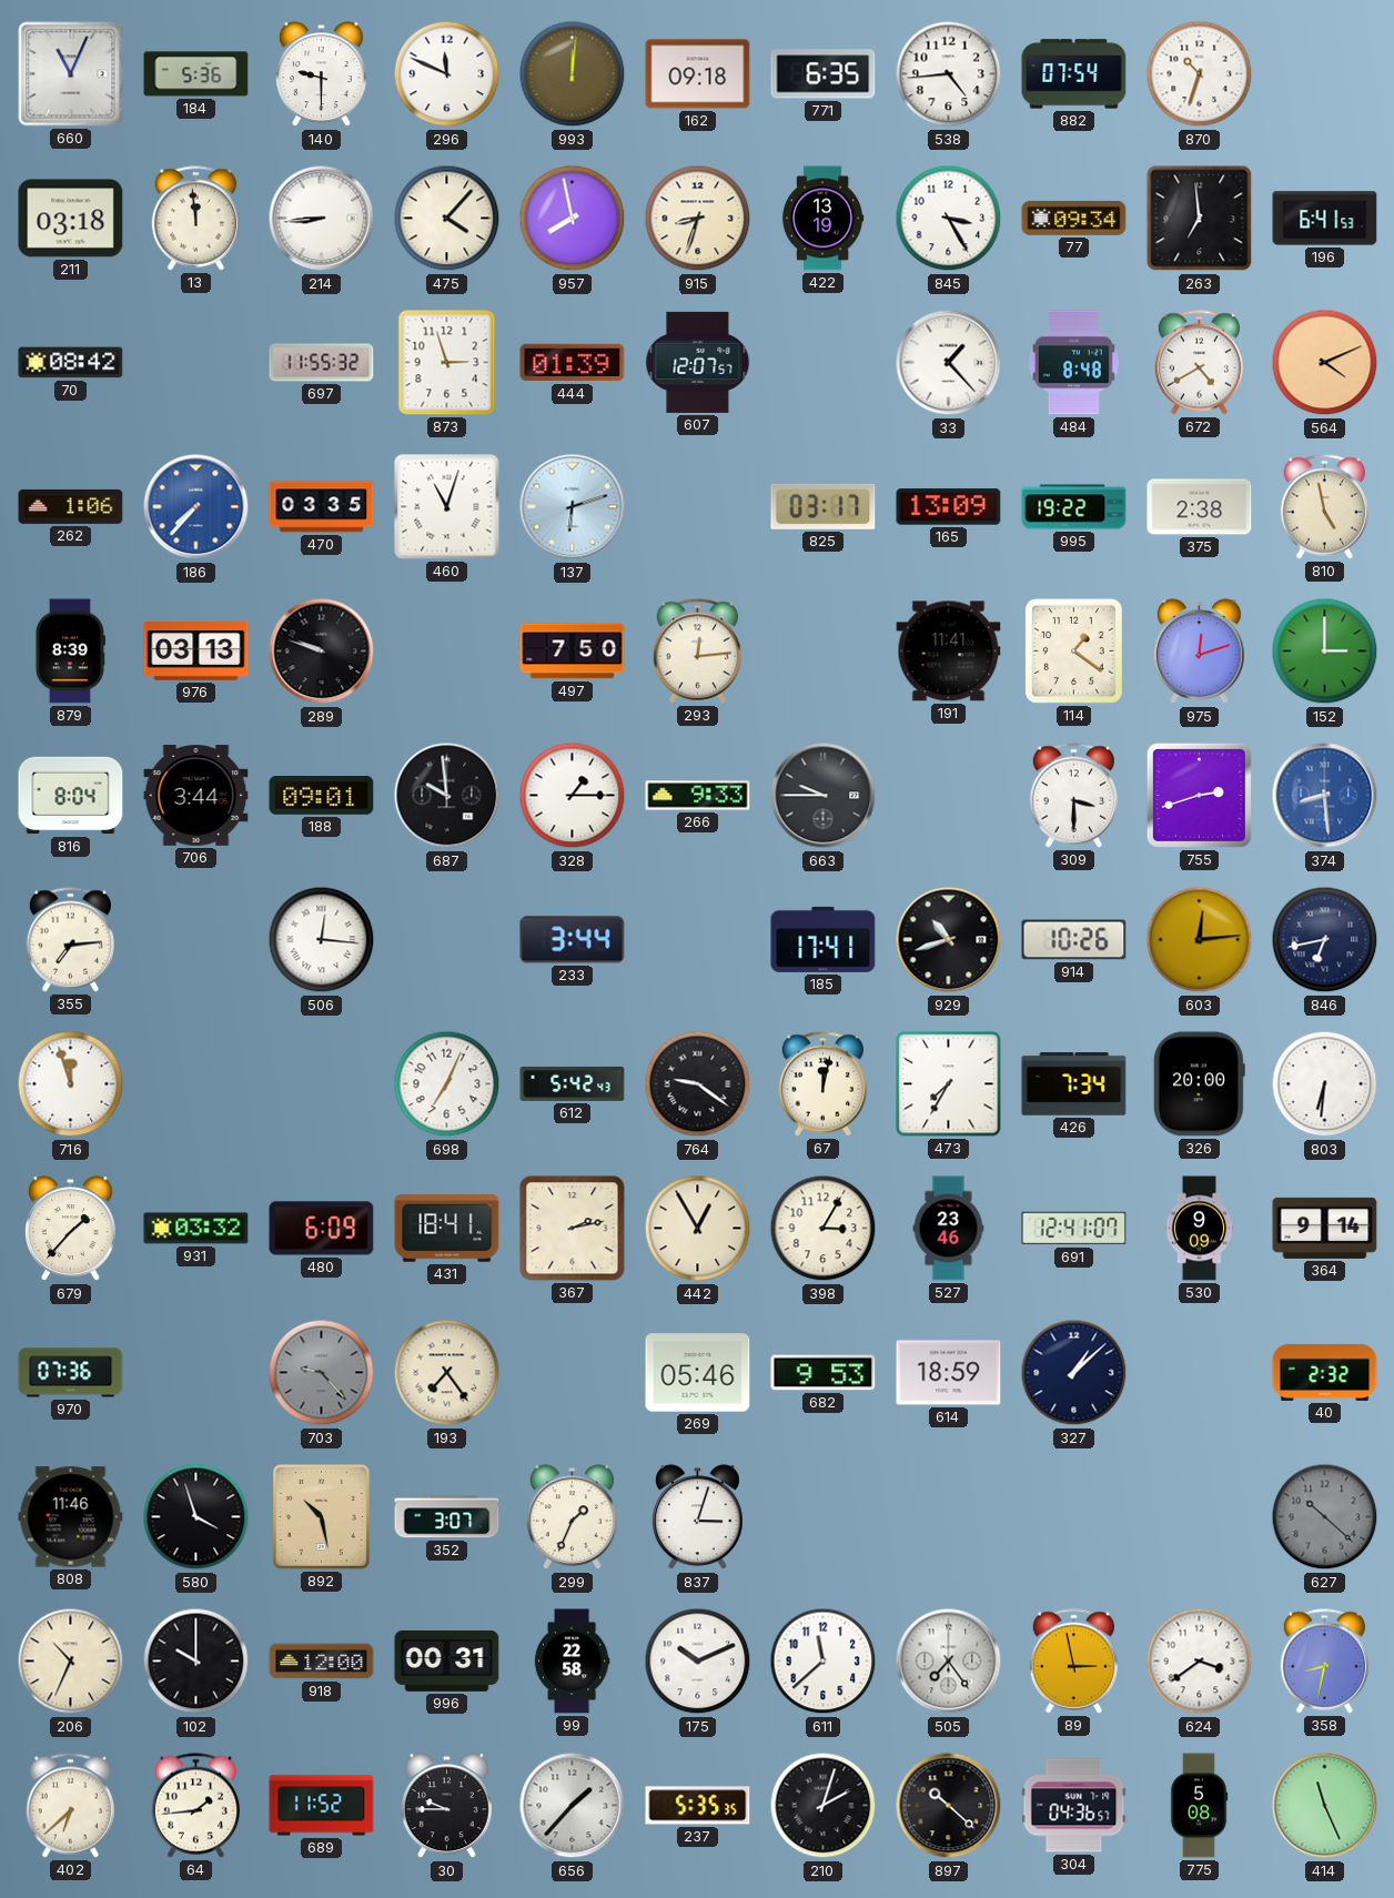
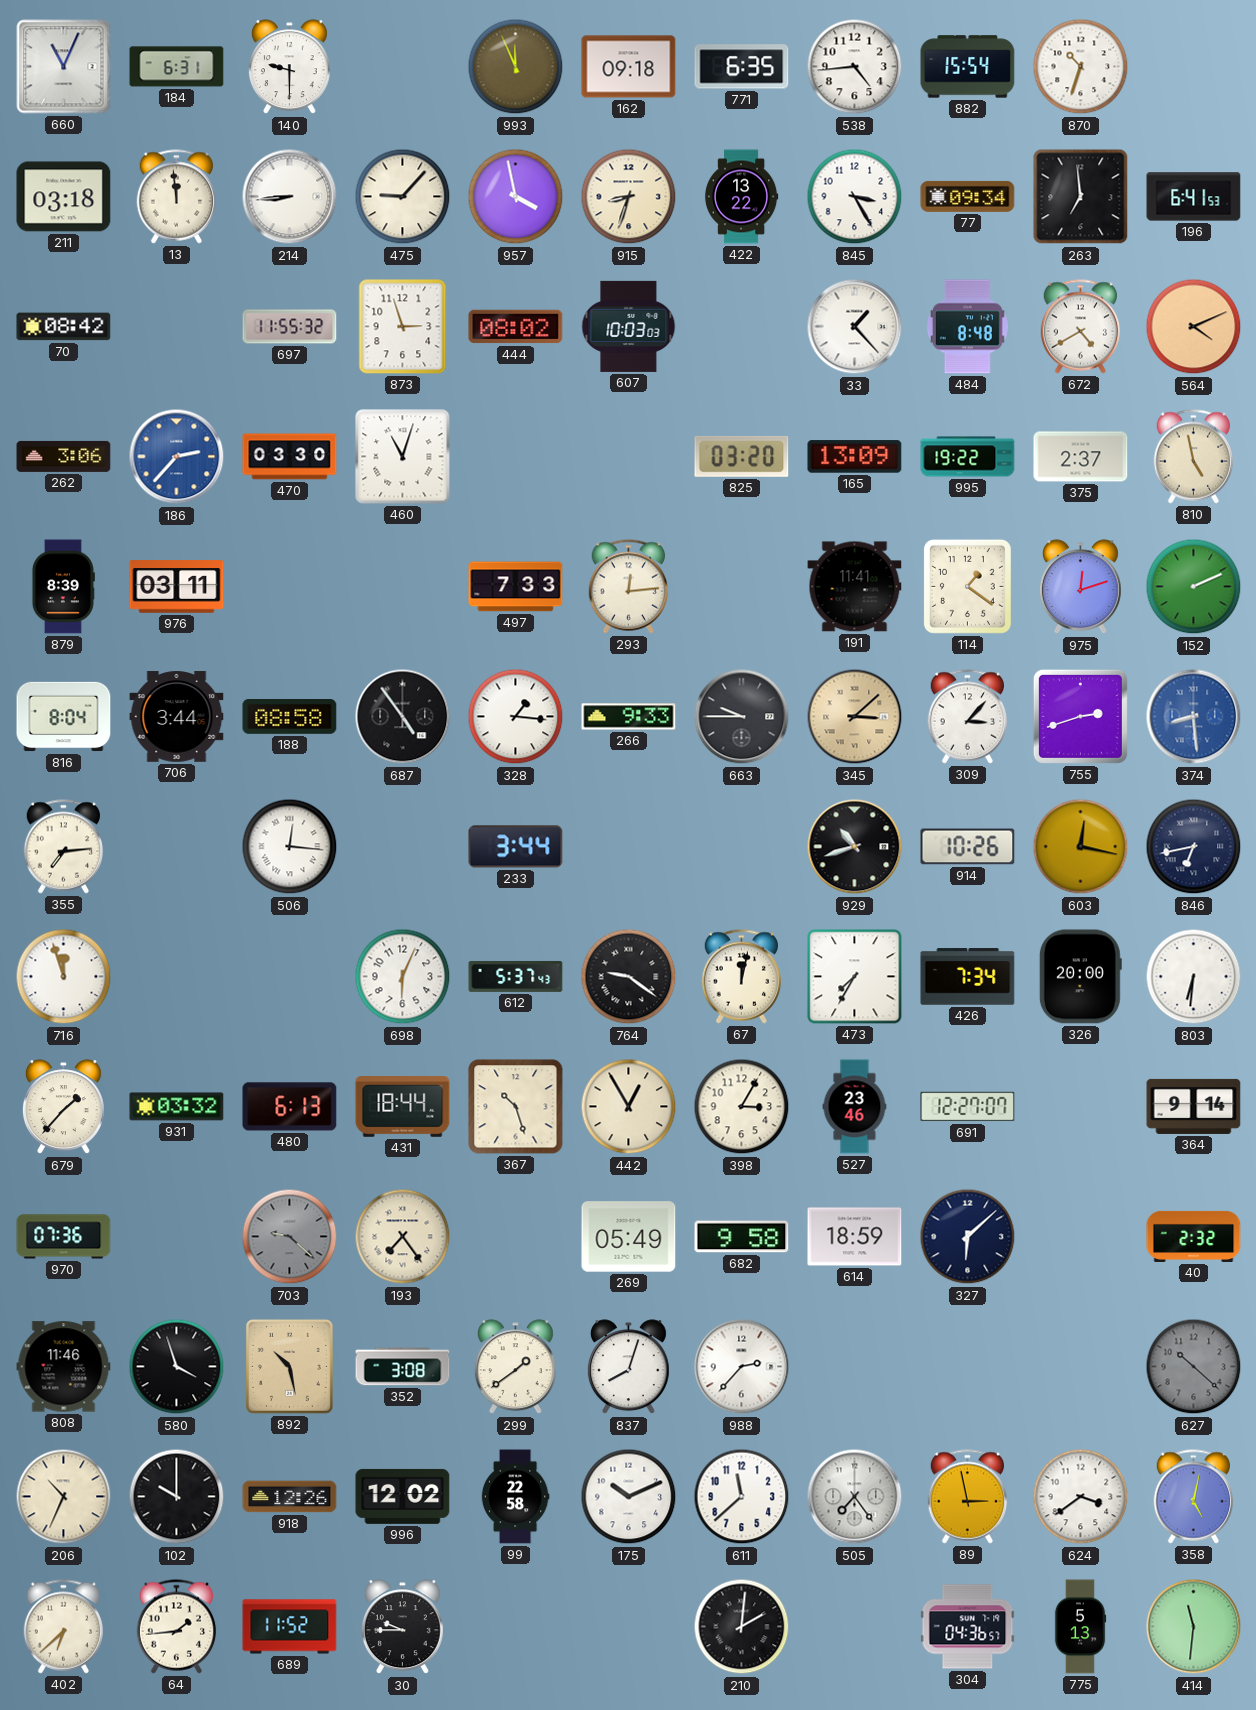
184: 5:36 -> 6:31
296: 11:49 -> none
993: 12:01 -> 11:56
882: 07:54 -> 15:54
475: 4:07 -> 9:07
957: 7:58 -> 3:58
422: 13:19 -> 13:22
444: 01:39 -> 08:02
607: 12:07 -> 10:03
262: 1:06 -> 3:06
186: 7:37 -> 2:37
470: 03:35 -> 03:30
137: 6:12 -> none
825: 03:17 -> 03:20
375: 2:38 -> 2:37
976: 03:13 -> 03:11
289: 9:48 -> none
497: 7:50 -> 7:33
152: 3:00 -> 2:11
188: 09:01 -> 08:58
687: 9:59 -> 4:54
328: 1:15 -> 1:16
345: none -> 3:08
309: 3:30 -> 3:07
185: 17:41 -> none
603: 12:14 -> 12:17
698: 7:04 -> 6:04
612: 5:42 -> 5:37
480: 6:09 -> 6:13
431: 18:41 -> 18:44
367: 2:13 -> 10:27
691: 12:41 -> 12:27
530: 9:09 -> none
703: 9:23 -> 9:22
269: 05:46 -> 05:49
682: 9:53 -> 9:58
327: 1:08 -> 6:08
352: 3:07 -> 3:08
299: 1:34 -> 1:39
837: 3:03 -> 8:03
988: none -> 2:37
918: 12:00 -> 12:26
996: 00:31 -> 12:02
358: 8:32 -> 5:02
656: 1:37 -> none
237: 5:35 -> none
210: 2:03 -> 2:01
897: 10:22 -> none
775: 5:08 -> 5:13
414: 11:26 -> 11:31
